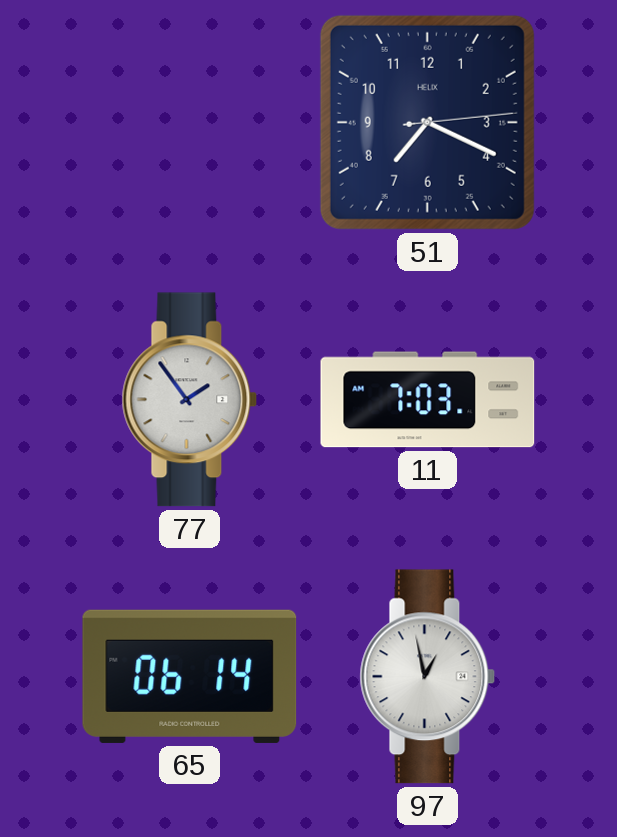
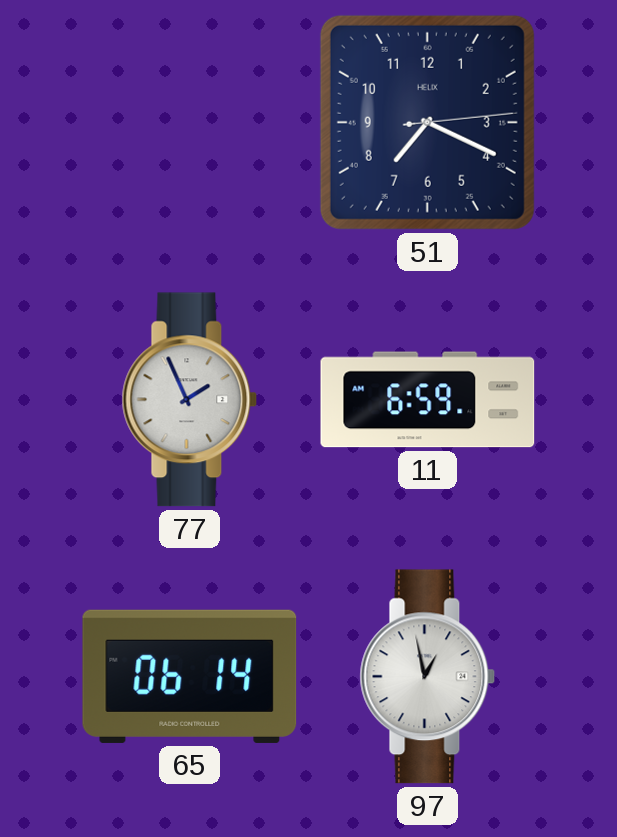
77: 1:54 -> 1:56
11: 7:03 -> 6:59
